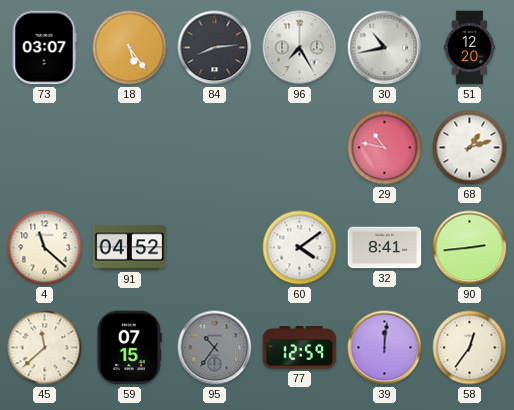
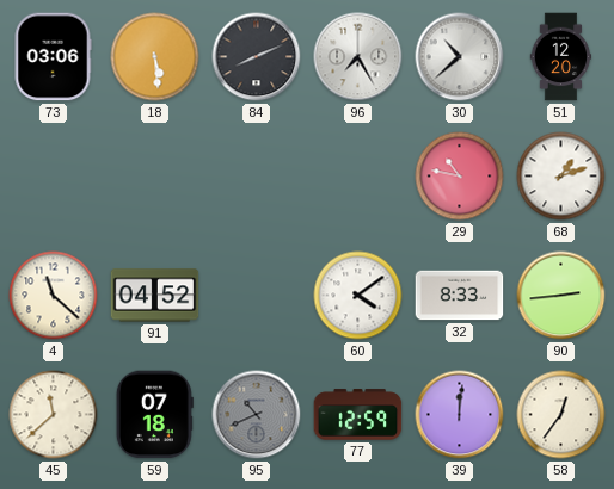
73: 03:07 -> 03:06
18: 5:24 -> 5:29
84: 8:14 -> 8:11
30: 10:43 -> 10:38
32: 8:41 -> 8:33
59: 07:15 -> 07:18
95: 10:36 -> 10:41
